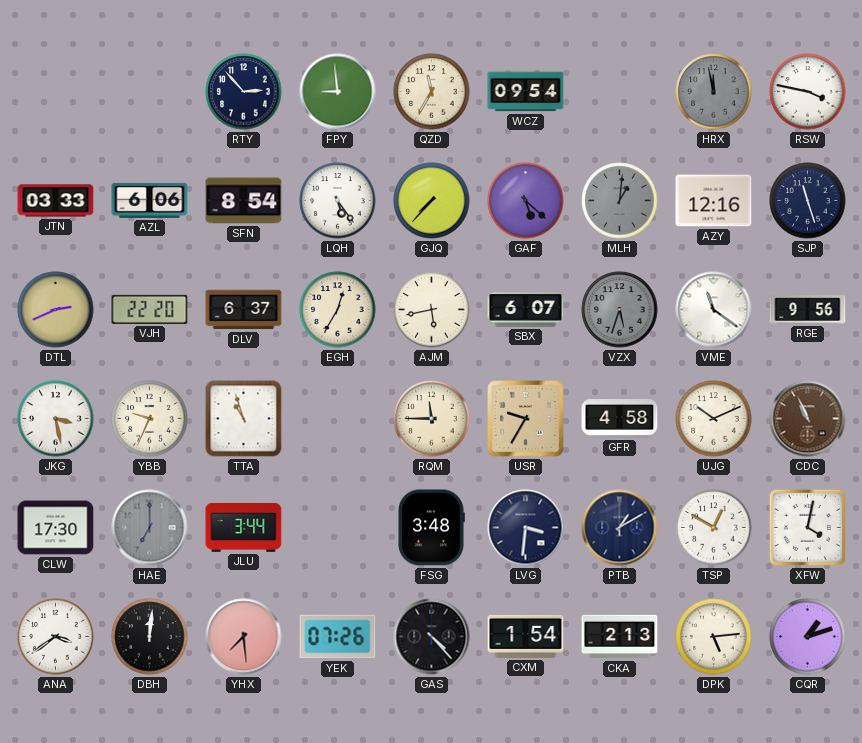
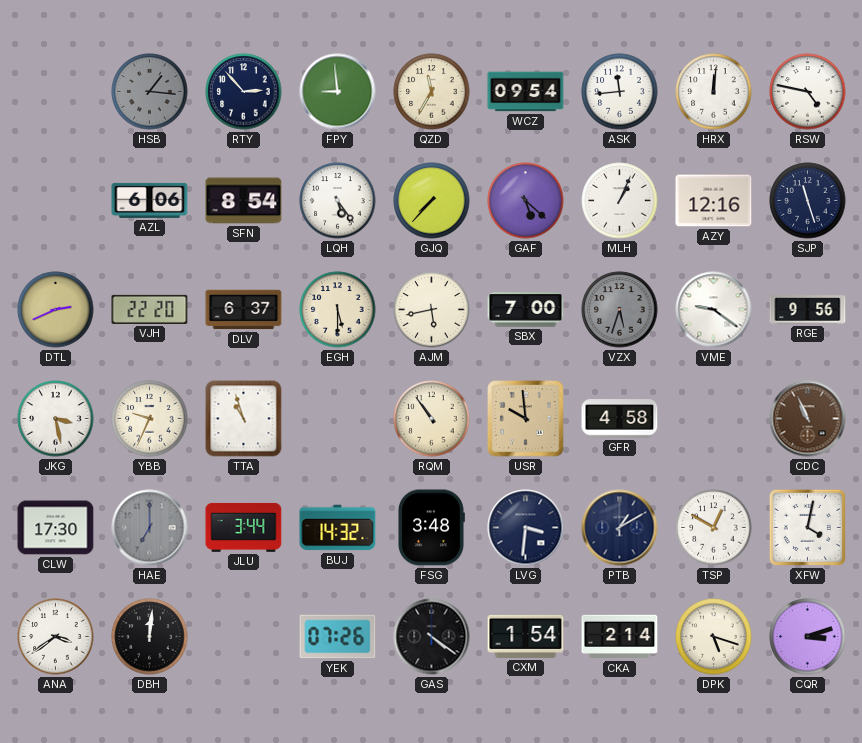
HSB: none -> 1:16
ASK: none -> 11:44
HRX: 11:58 -> 12:01
HRX dial: grey -> white
RSW: 3:47 -> 4:47
JTN: 03:33 -> none
MLH: 1:01 -> 1:04
MLH dial: grey -> white
EGH: 12:35 -> 5:30
SBX: 6:07 -> 7:00
VME: 11:21 -> 9:21
RQM: 11:45 -> 10:54
USR: 9:35 -> 9:59
UJG: 10:11 -> none
BUJ: none -> 14:32
YHX: 7:29 -> none
GAS: 4:23 -> 4:21
CKA: 2:13 -> 2:14
DPK: 5:14 -> 5:18
CQR: 1:12 -> 3:12
